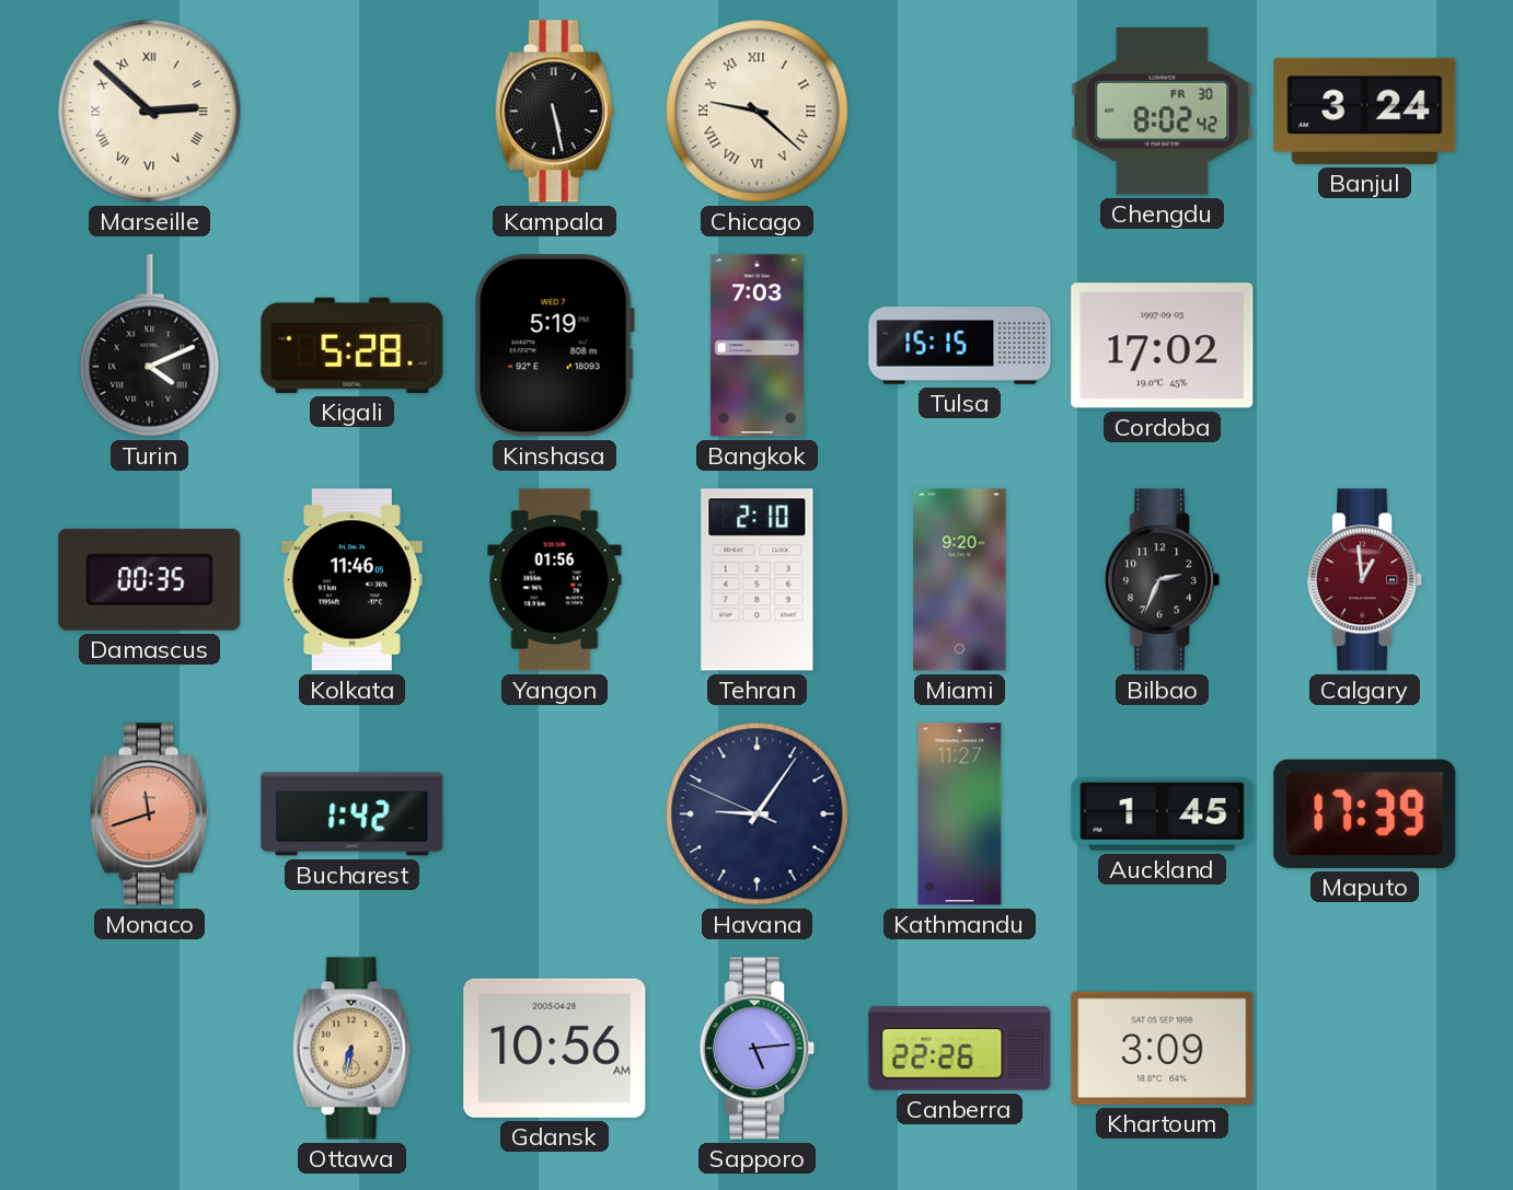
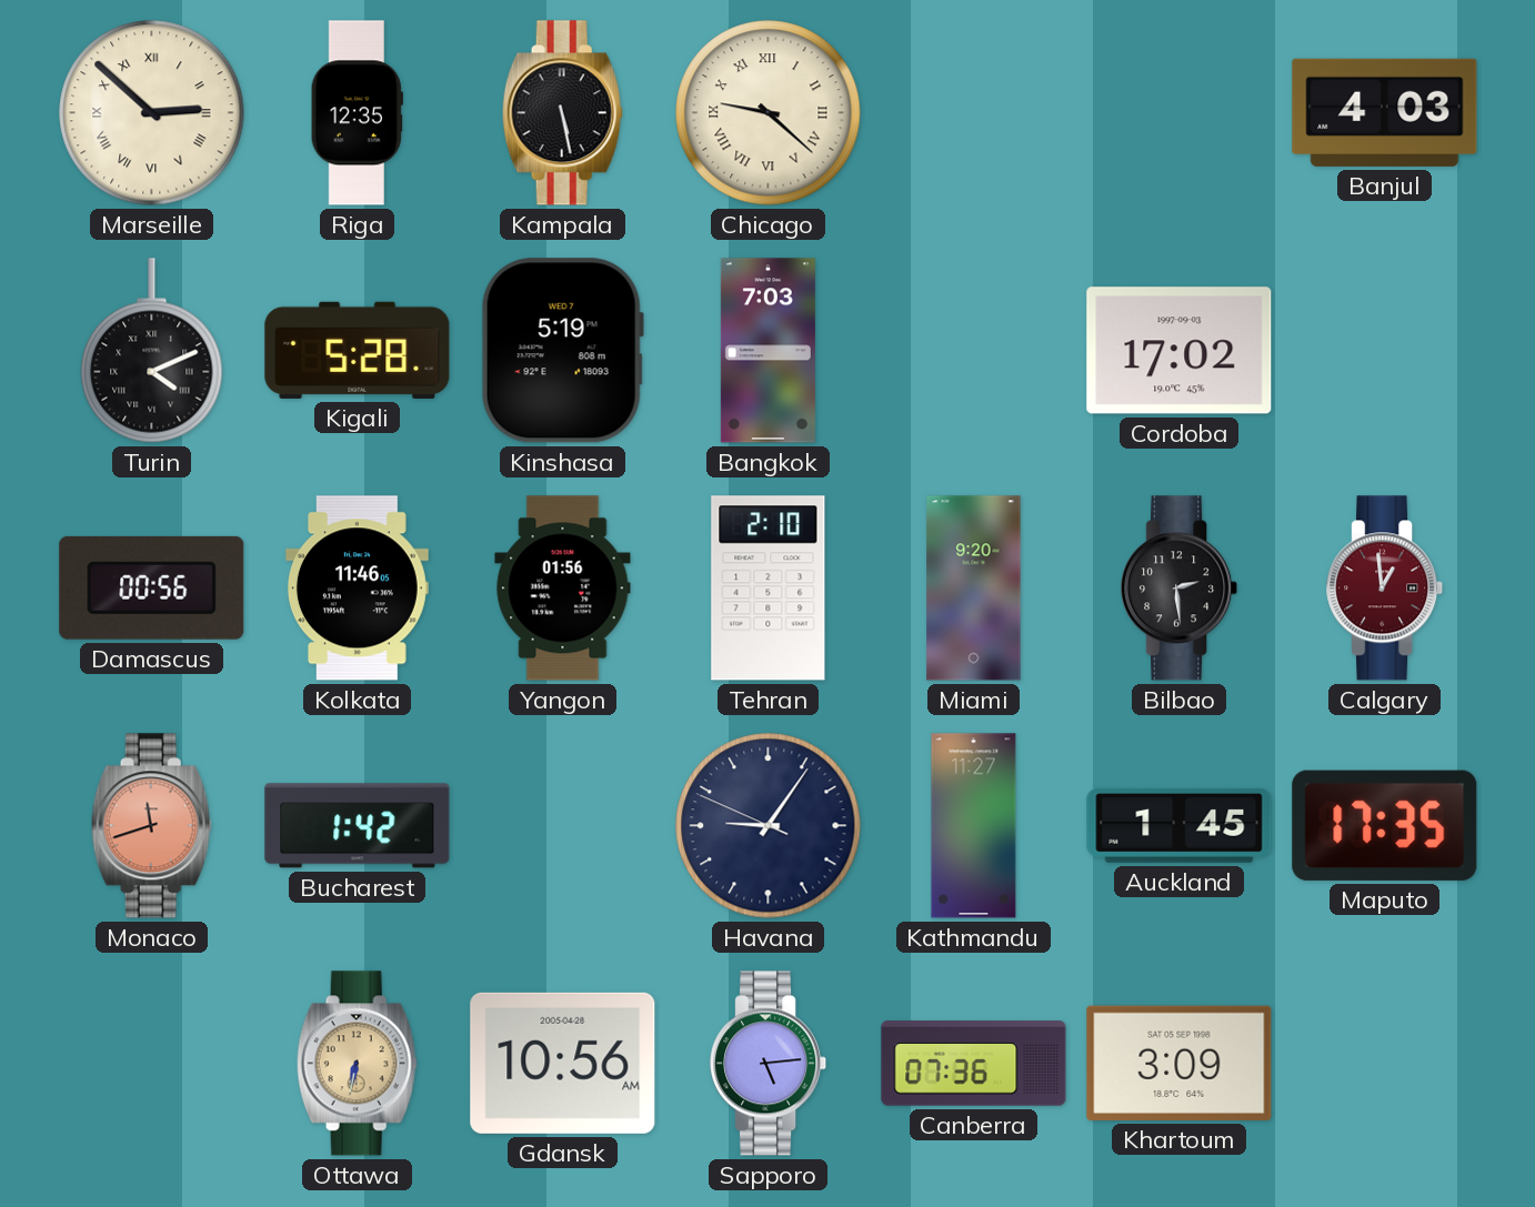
Riga: none -> 12:35
Chengdu: 8:02 -> none
Banjul: 3:24 -> 4:03
Tulsa: 15:15 -> none
Damascus: 00:35 -> 00:56
Bilbao: 2:34 -> 2:29
Maputo: 17:39 -> 17:35
Canberra: 22:26 -> 07:36
